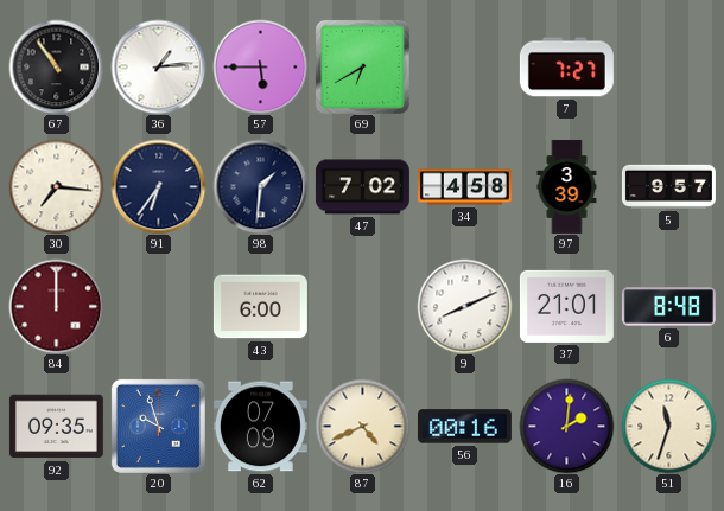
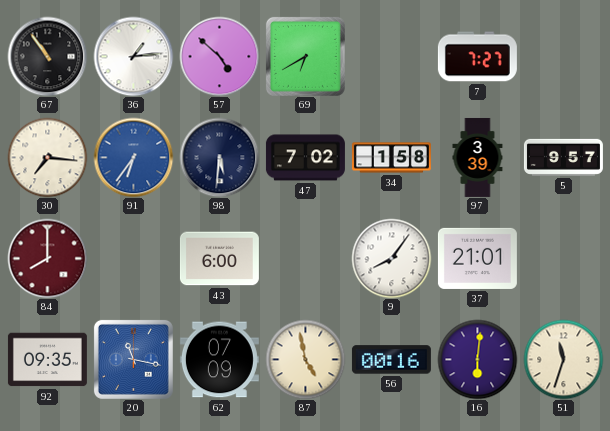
57: 5:45 -> 4:52
91 dial: navy -> blue
98: 1:31 -> 5:31
34: 4:58 -> 1:58
84: 12:00 -> 8:00
9: 8:11 -> 8:06
6: 8:48 -> none
20: 9:57 -> 11:17
87: 4:41 -> 4:58
16: 2:01 -> 6:01
